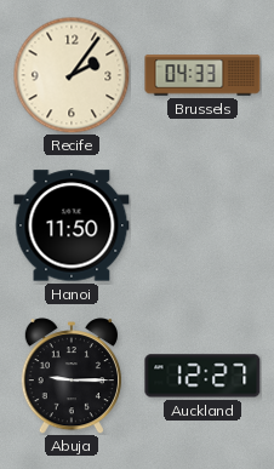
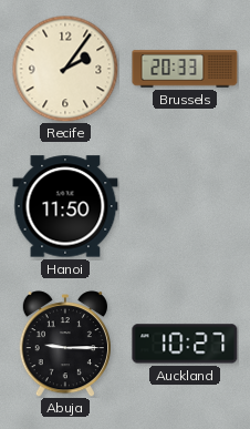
Brussels: 04:33 -> 20:33
Auckland: 12:27 -> 10:27
